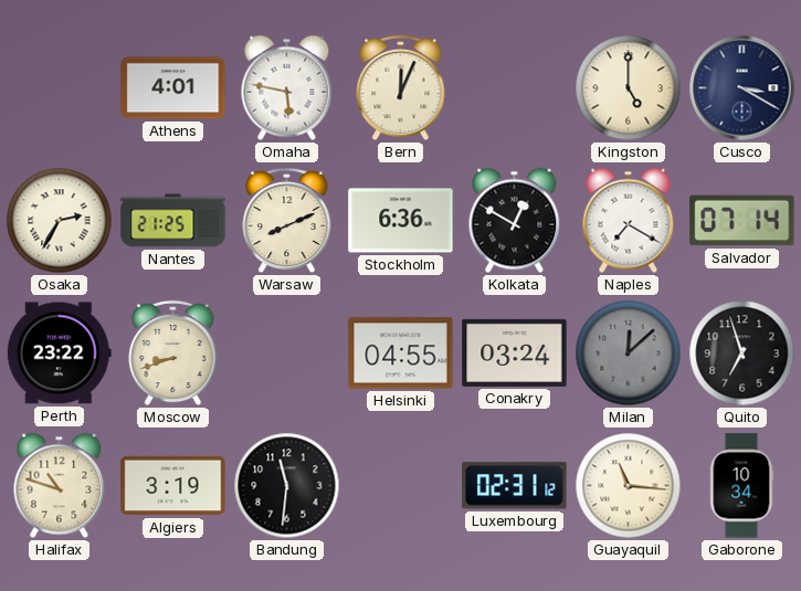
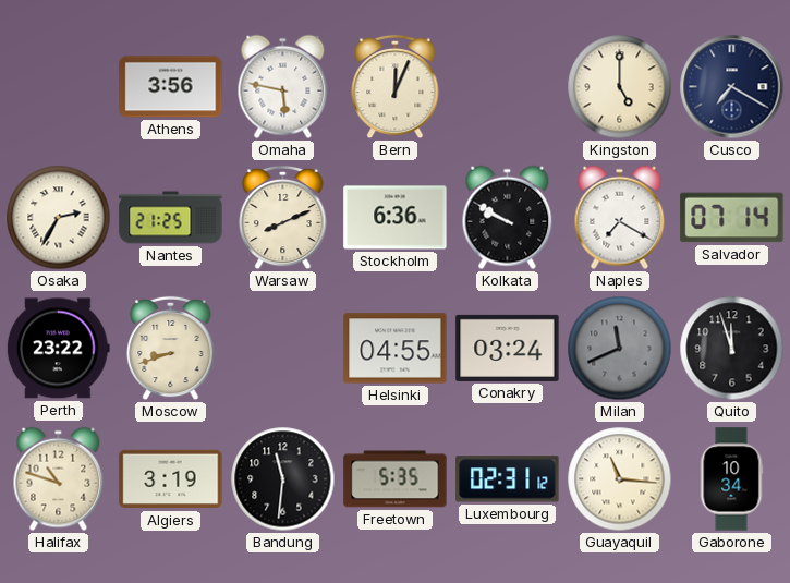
Athens: 4:01 -> 3:56
Cusco: 3:20 -> 7:20
Kolkata: 12:50 -> 9:50
Milan: 12:08 -> 11:41
Quito: 6:57 -> 11:57
Freetown: none -> 5:35
